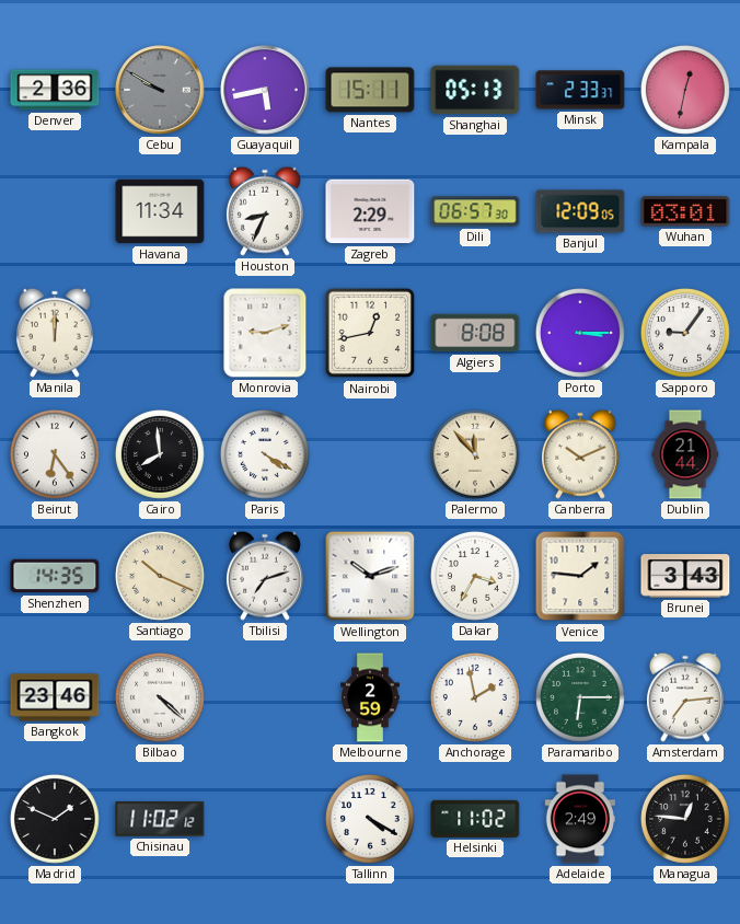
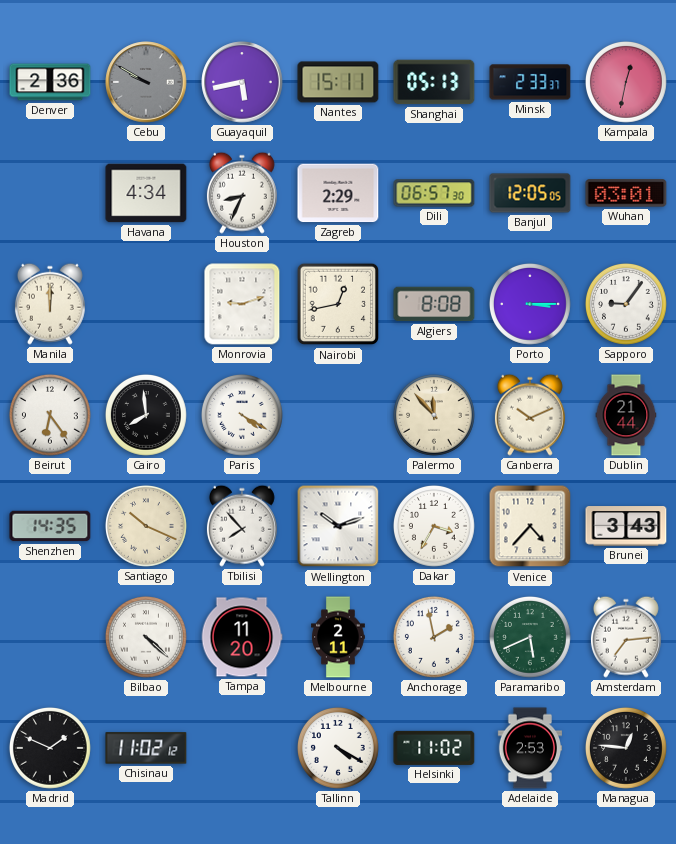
Havana: 11:34 -> 4:34
Banjul: 12:09 -> 12:05
Tbilisi: 7:12 -> 7:53
Venice: 1:46 -> 4:37
Bangkok: 23:46 -> none
Tampa: none -> 11:20
Melbourne: 2:59 -> 2:11
Paramaribo: 6:15 -> 5:41
Adelaide: 2:49 -> 2:53
